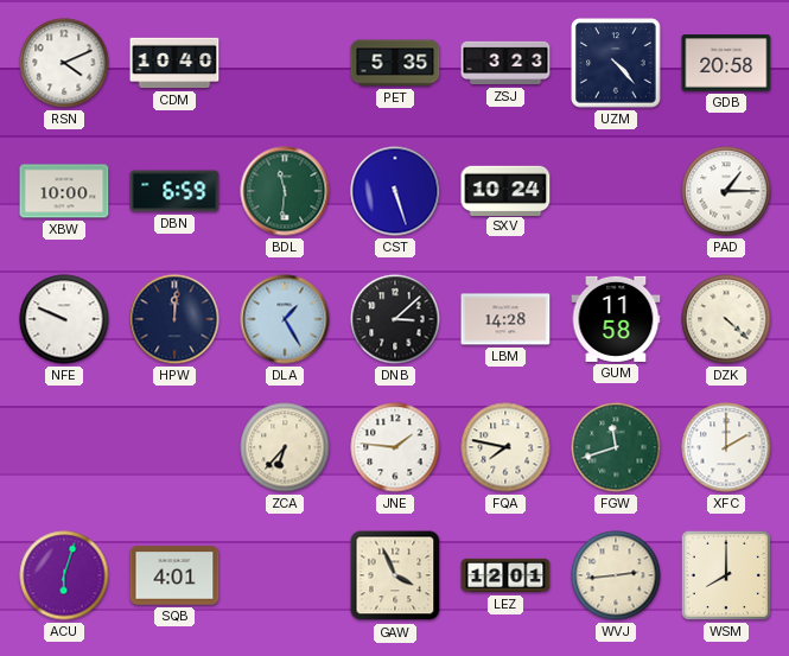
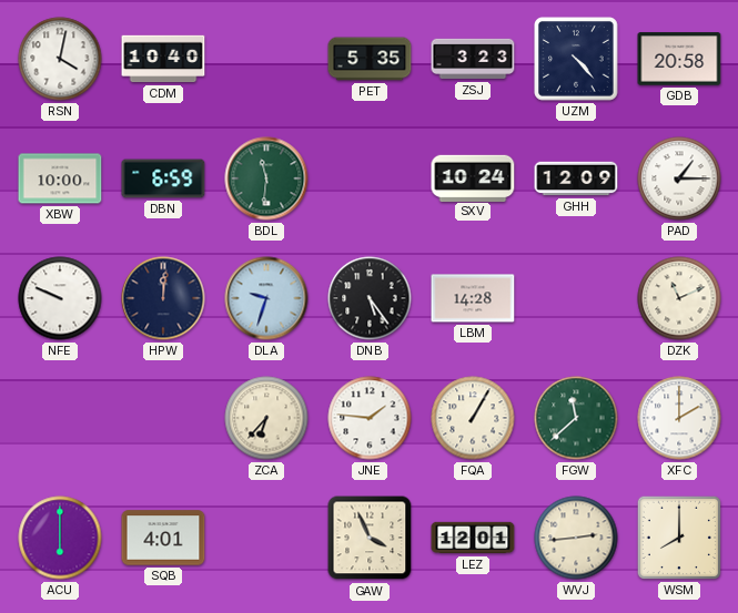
RSN: 4:11 -> 4:02
CST: 5:27 -> none
GHH: none -> 12:09
DLA: 1:25 -> 9:33
DNB: 3:08 -> 5:24
GUM: 11:58 -> none
DZK: 4:22 -> 11:11
FQA: 7:47 -> 1:05
FGW: 11:42 -> 11:38
ACU: 6:03 -> 6:00
